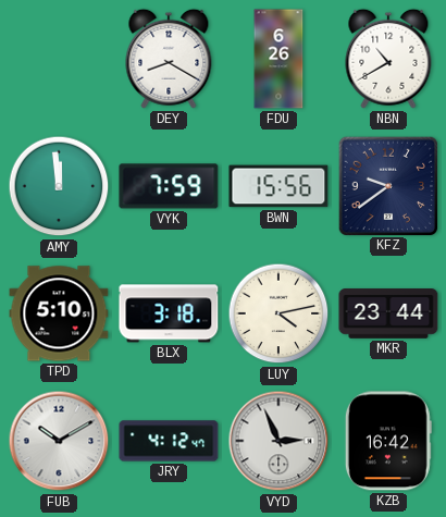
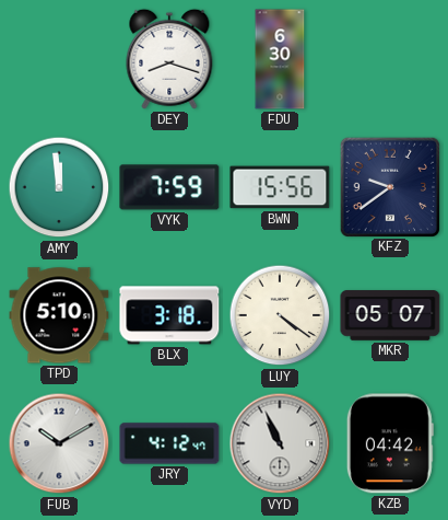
DEY: 8:20 -> 8:18
FDU: 6:26 -> 6:30
NBN: 10:40 -> none
LUY: 4:13 -> 4:21
MKR: 23:44 -> 05:07
VYD: 2:56 -> 10:56
KZB: 16:42 -> 04:42
